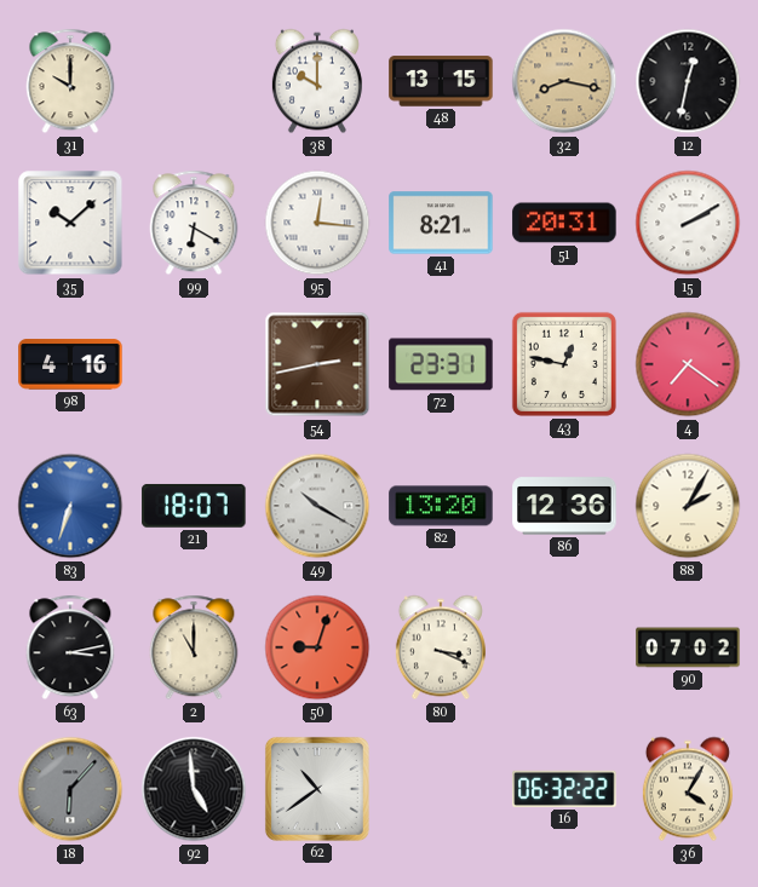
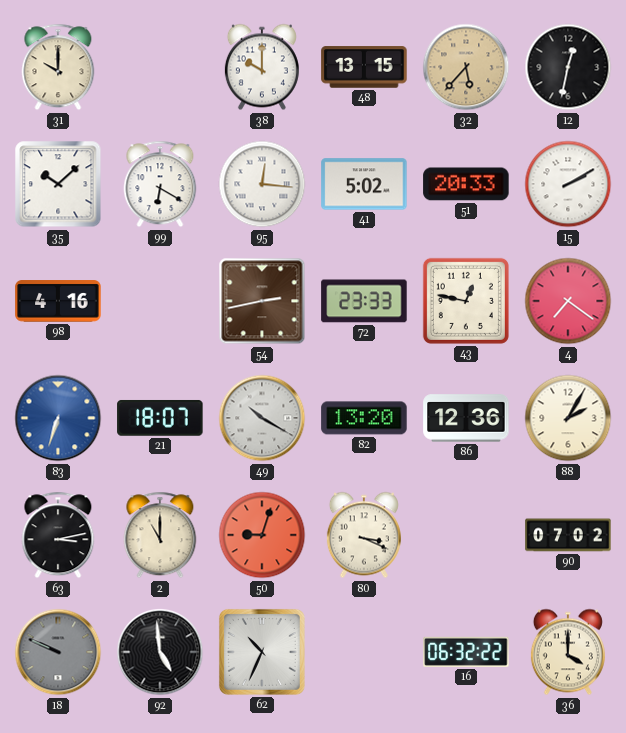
32: 8:17 -> 5:37
41: 8:21 -> 5:02
51: 20:31 -> 20:33
72: 23:31 -> 23:33
18: 6:07 -> 9:49
62: 10:39 -> 10:34
36: 4:05 -> 4:00
